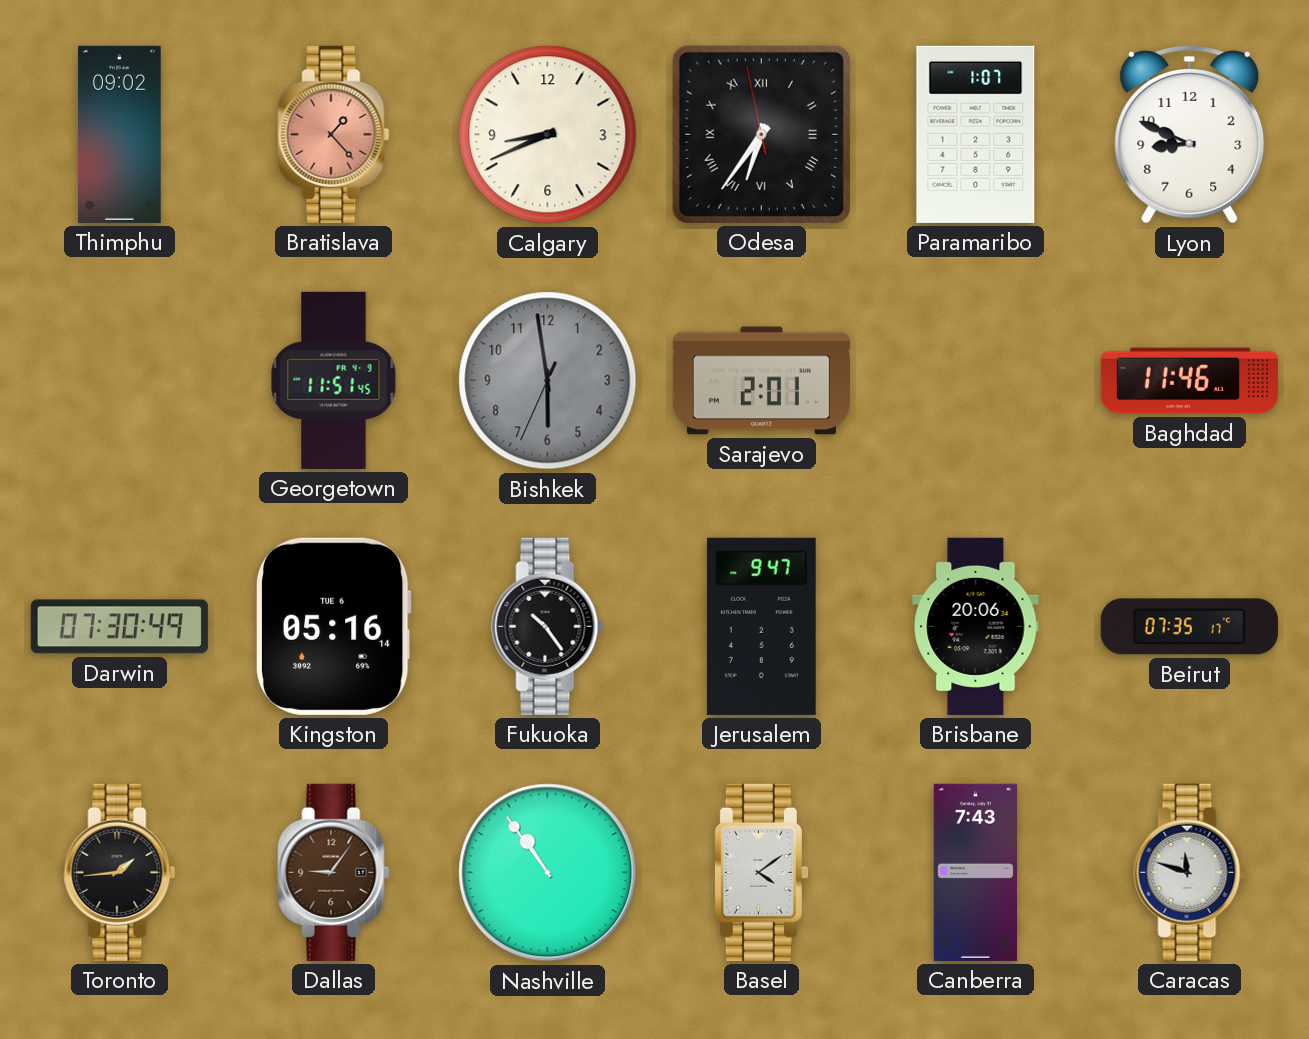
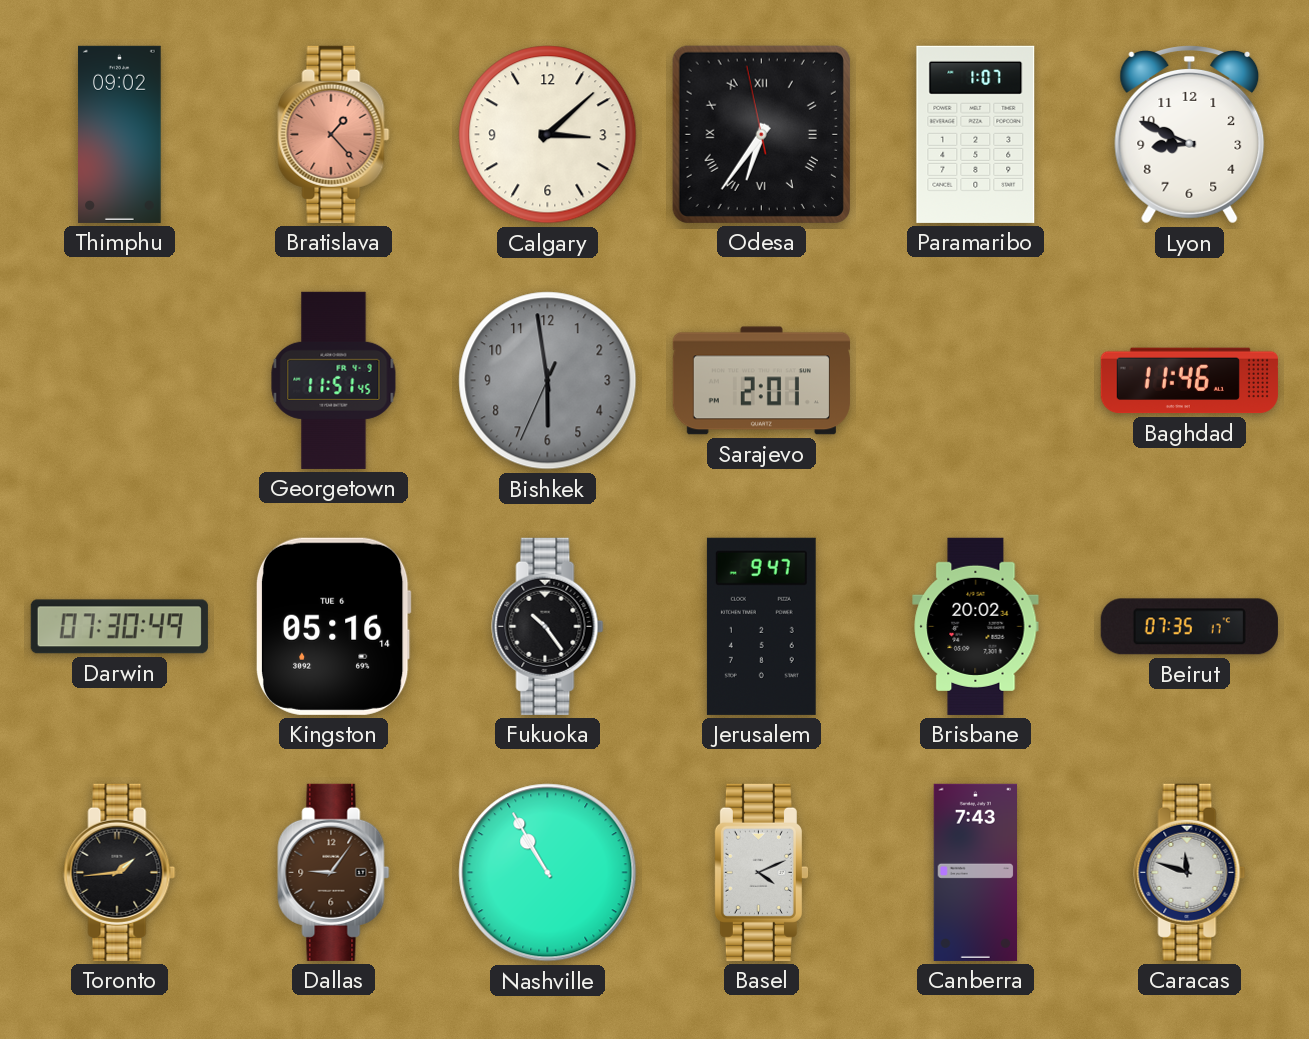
Calgary: 8:41 -> 3:08
Brisbane: 20:06 -> 20:02
Nashville: 10:54 -> 10:55
Basel: 4:09 -> 4:11
